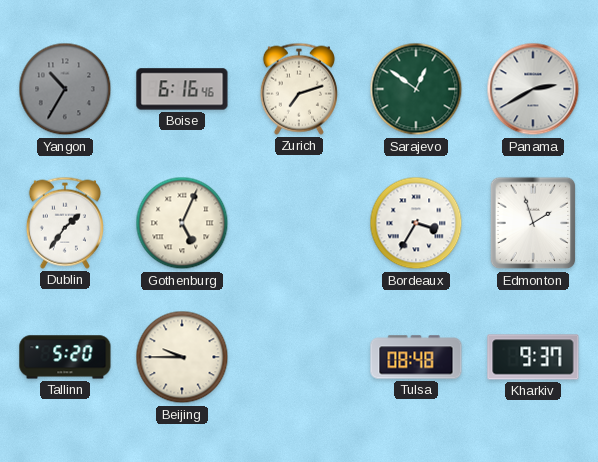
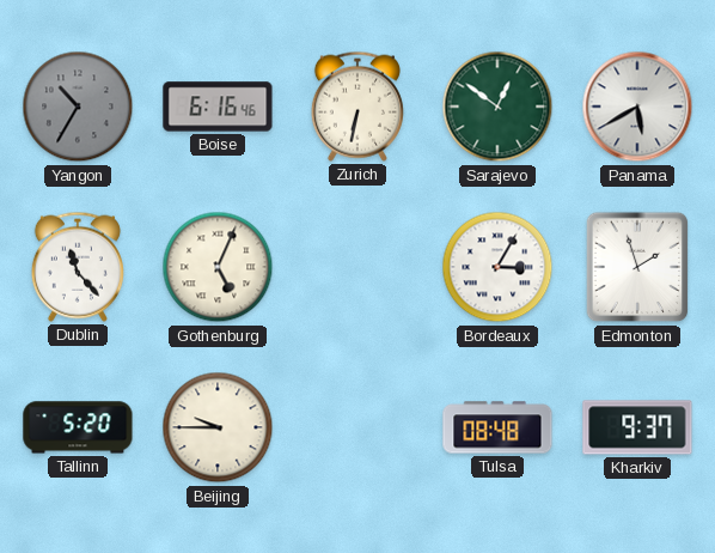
Zurich: 7:12 -> 6:32
Panama: 2:40 -> 5:40
Dublin: 1:36 -> 11:23
Bordeaux: 3:35 -> 3:05
